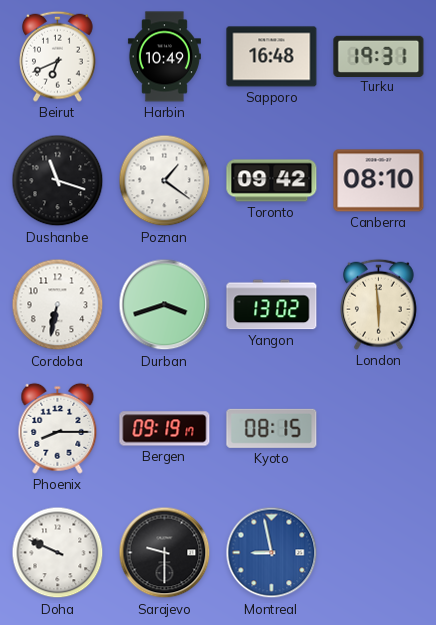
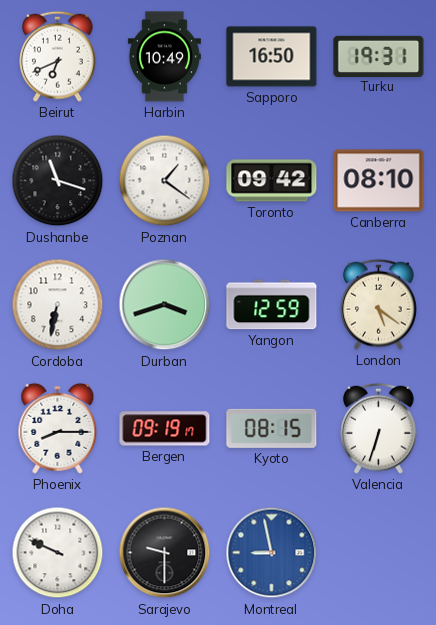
Sapporo: 16:48 -> 16:50
Yangon: 13:02 -> 12:59
London: 5:59 -> 5:21
Valencia: none -> 6:33
